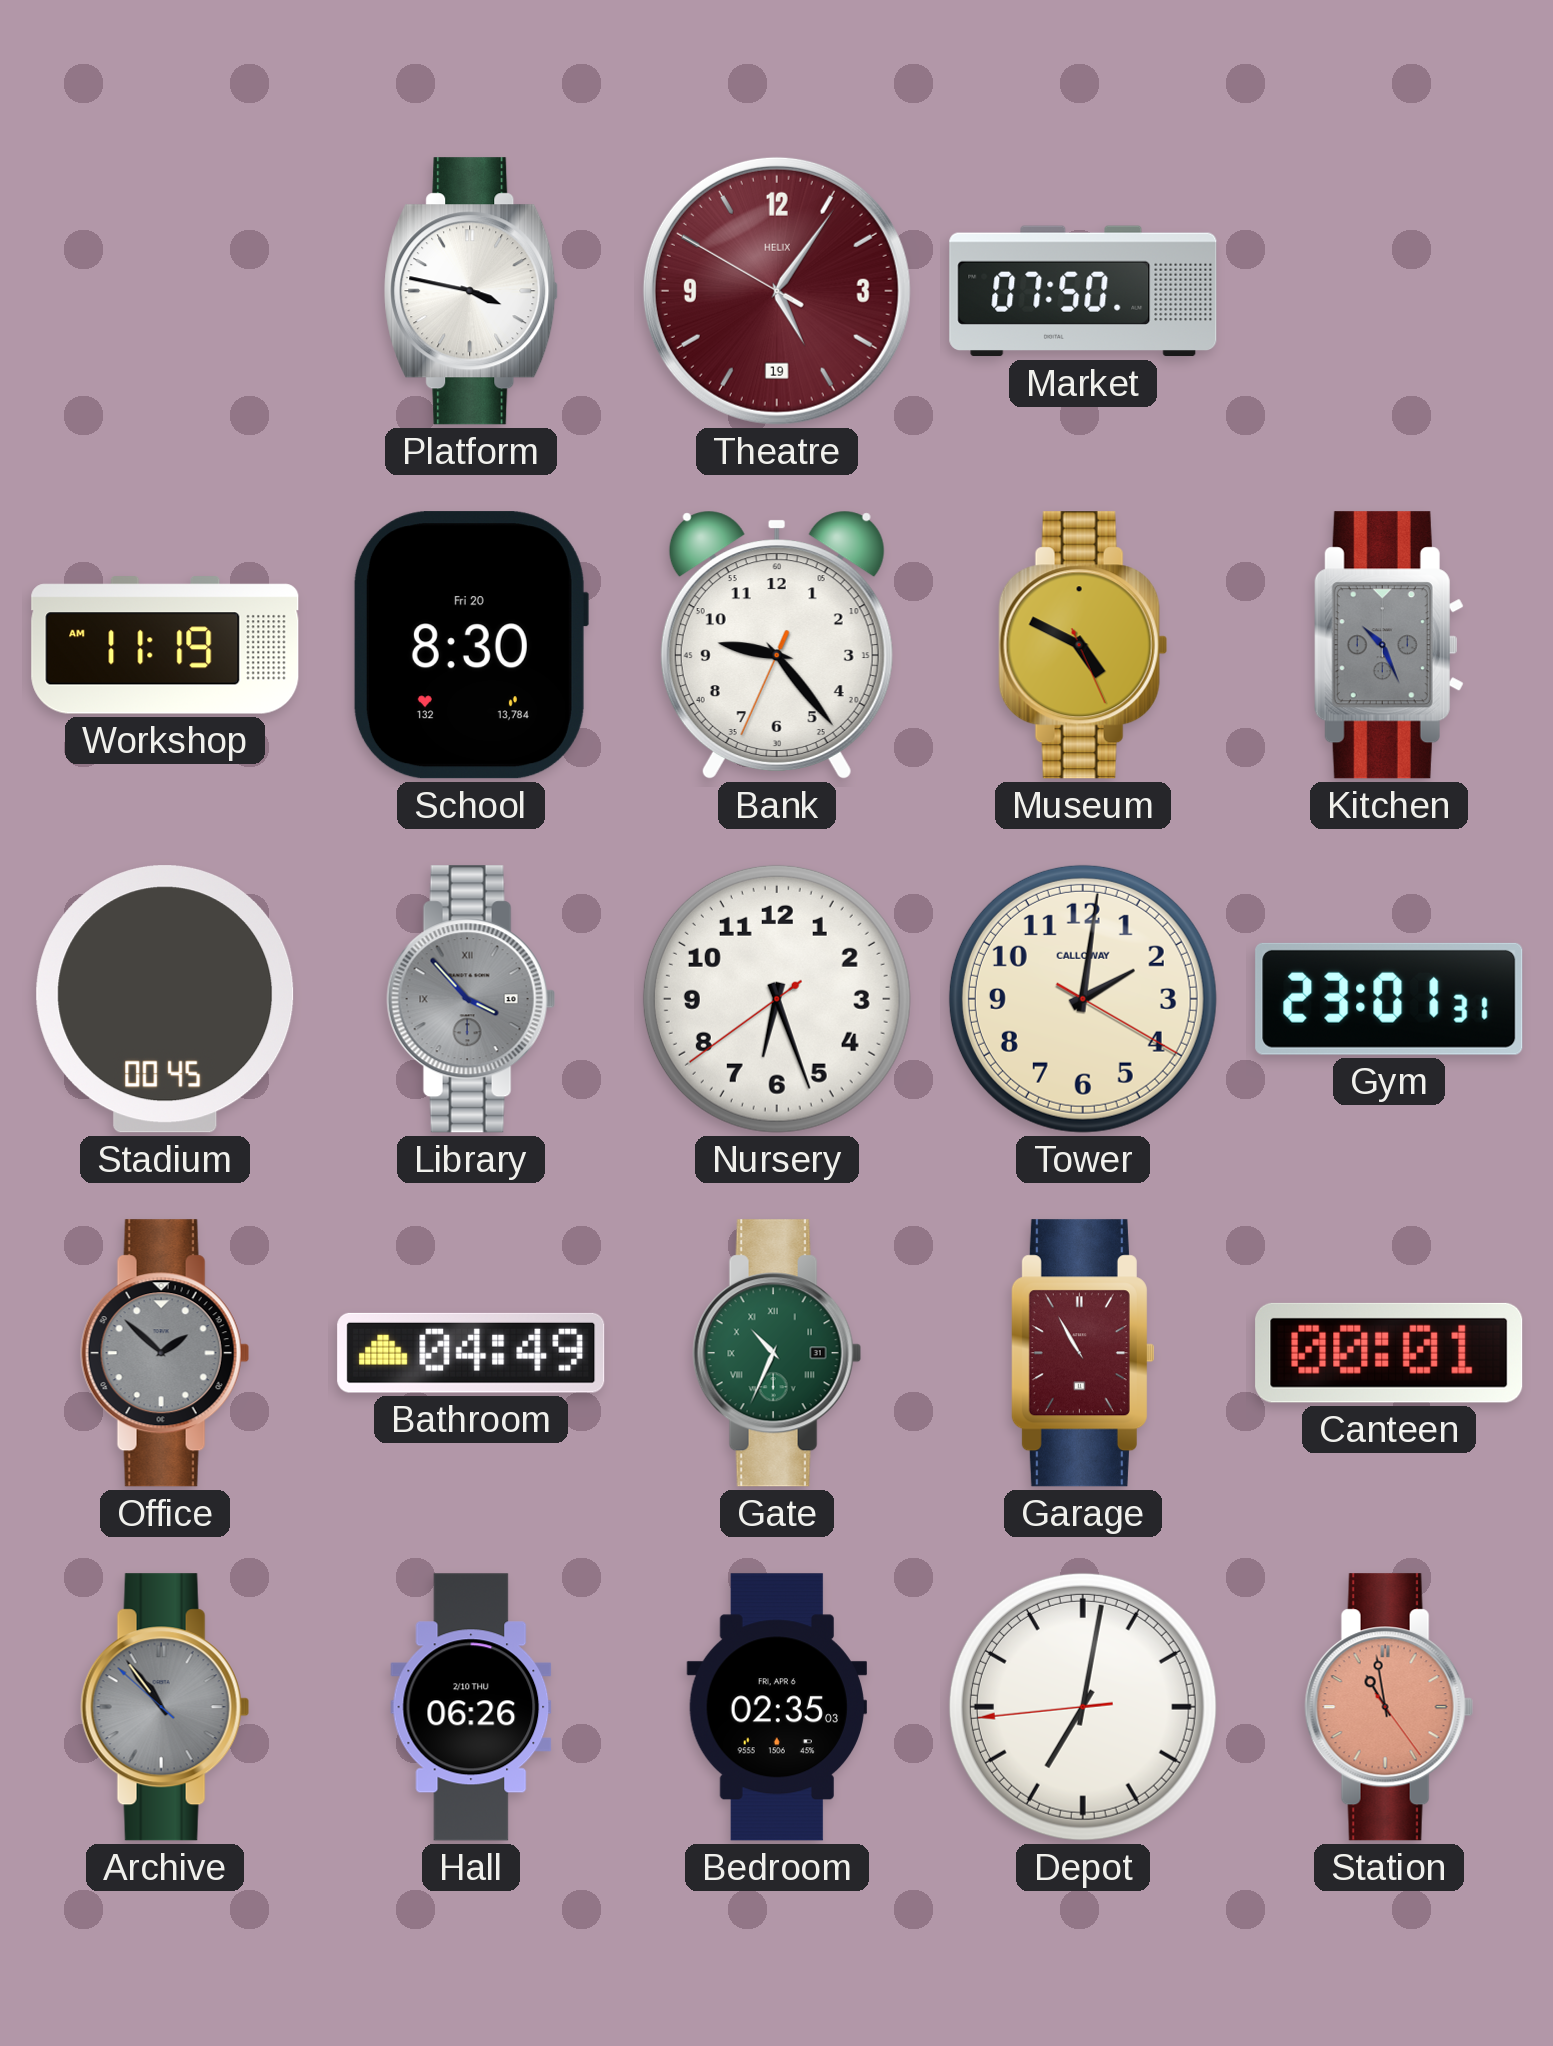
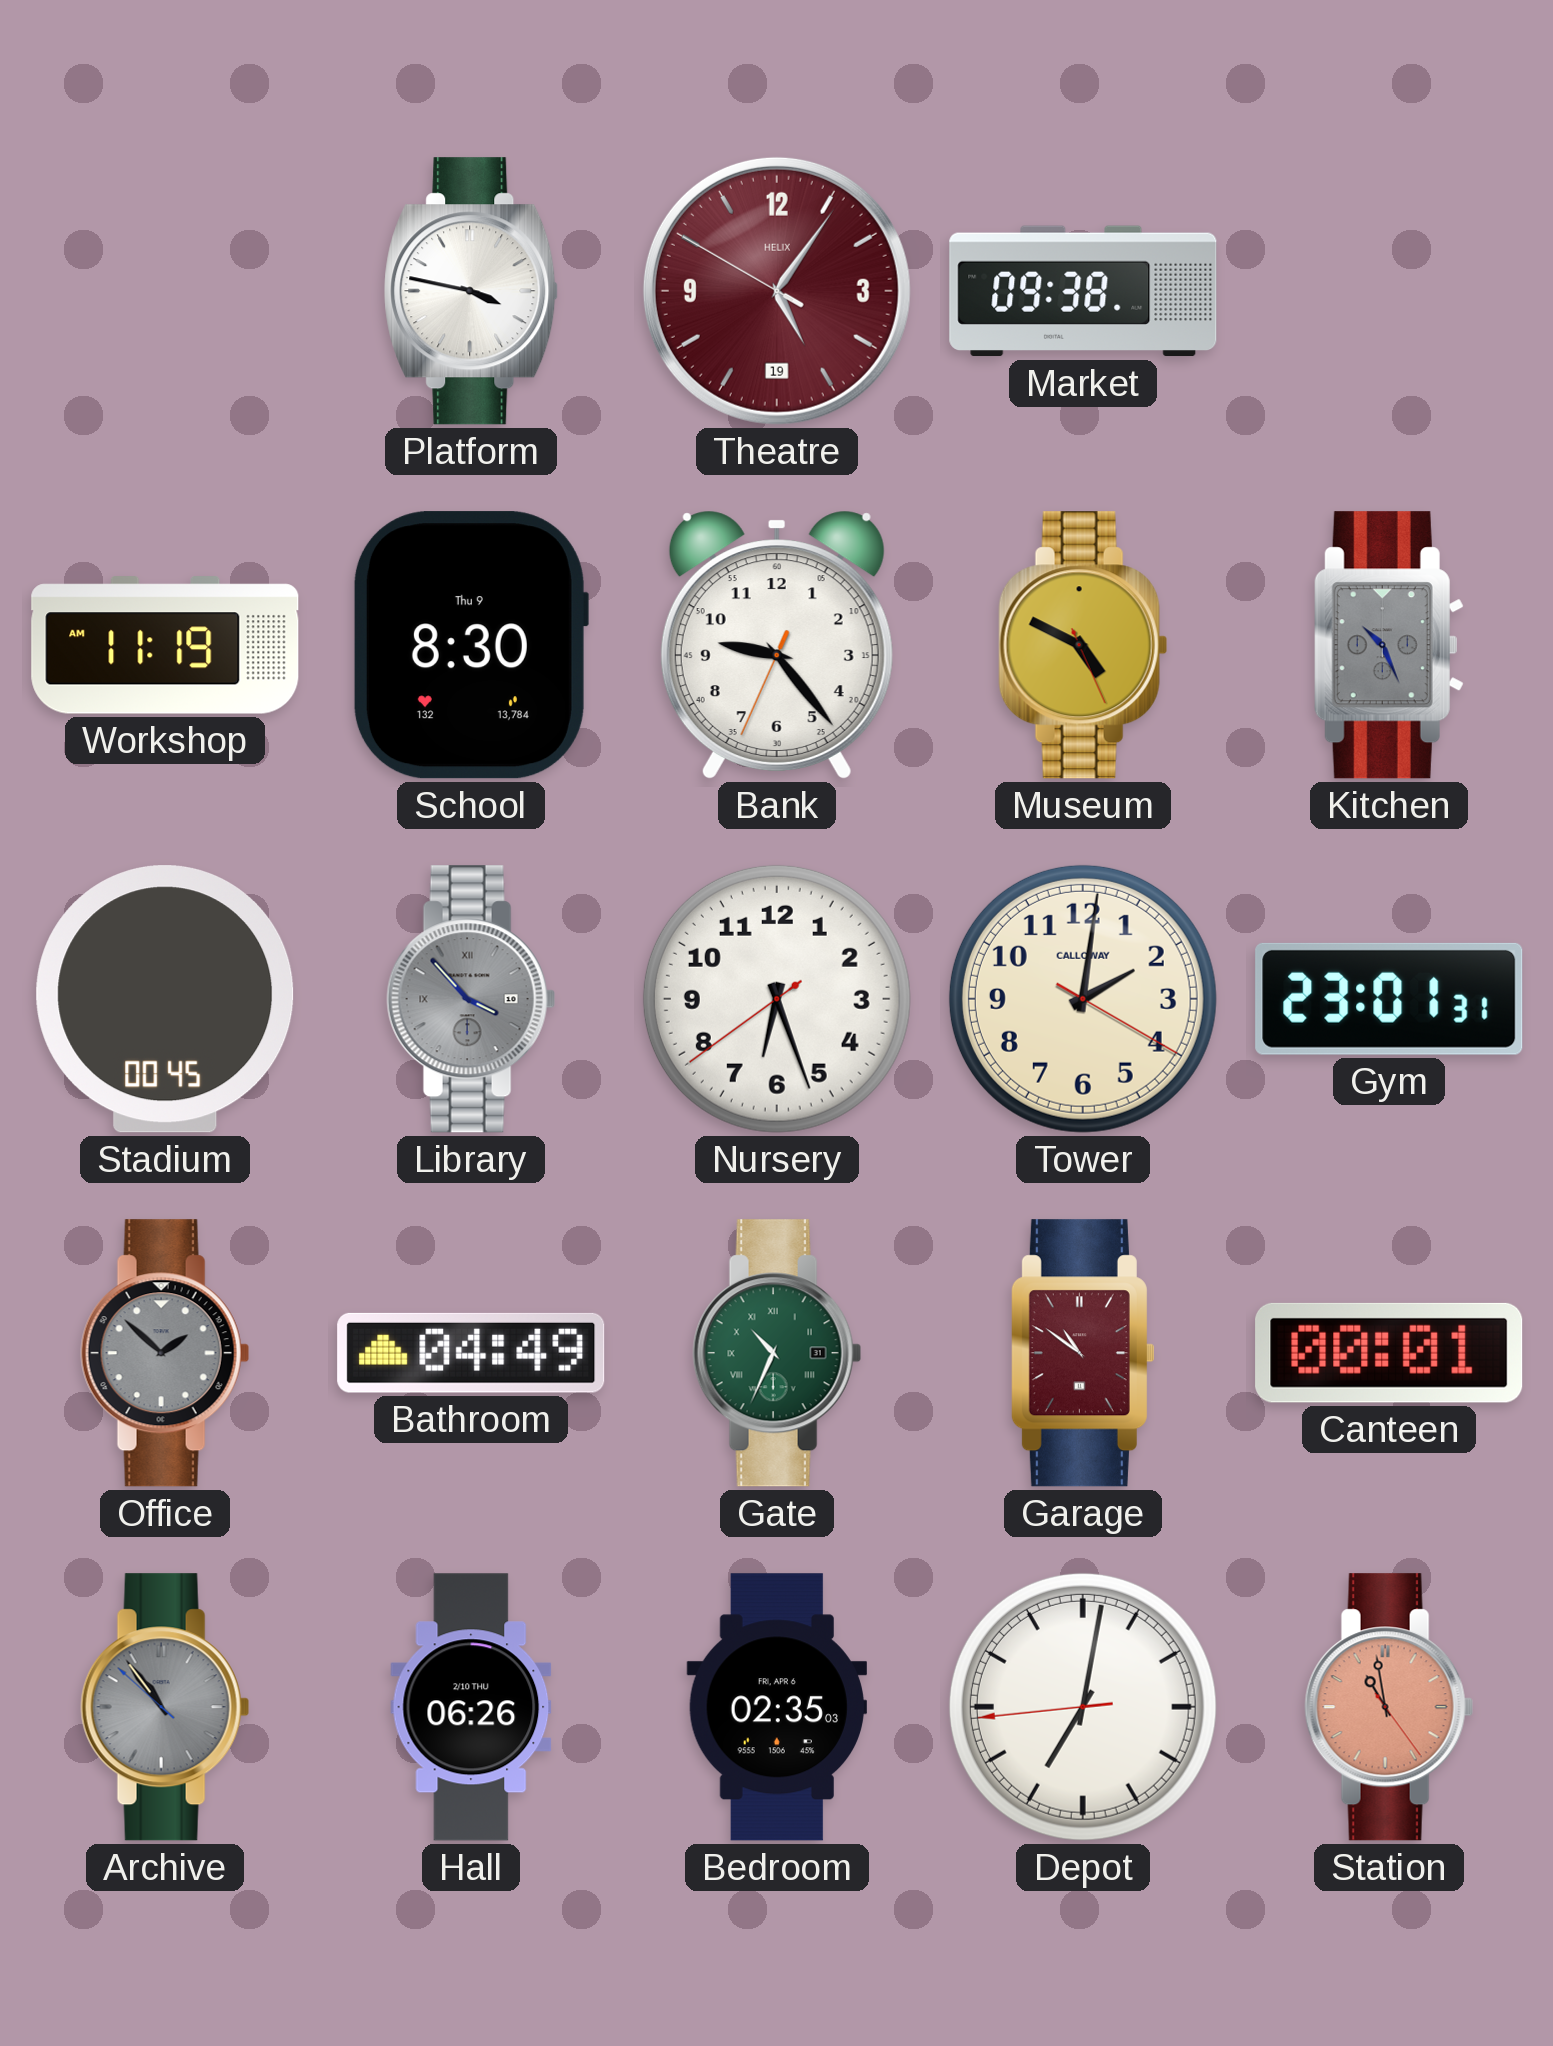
Market: 07:50 -> 09:38
School date: Fri 20 -> Thu 9
Garage: 10:55 -> 10:51
